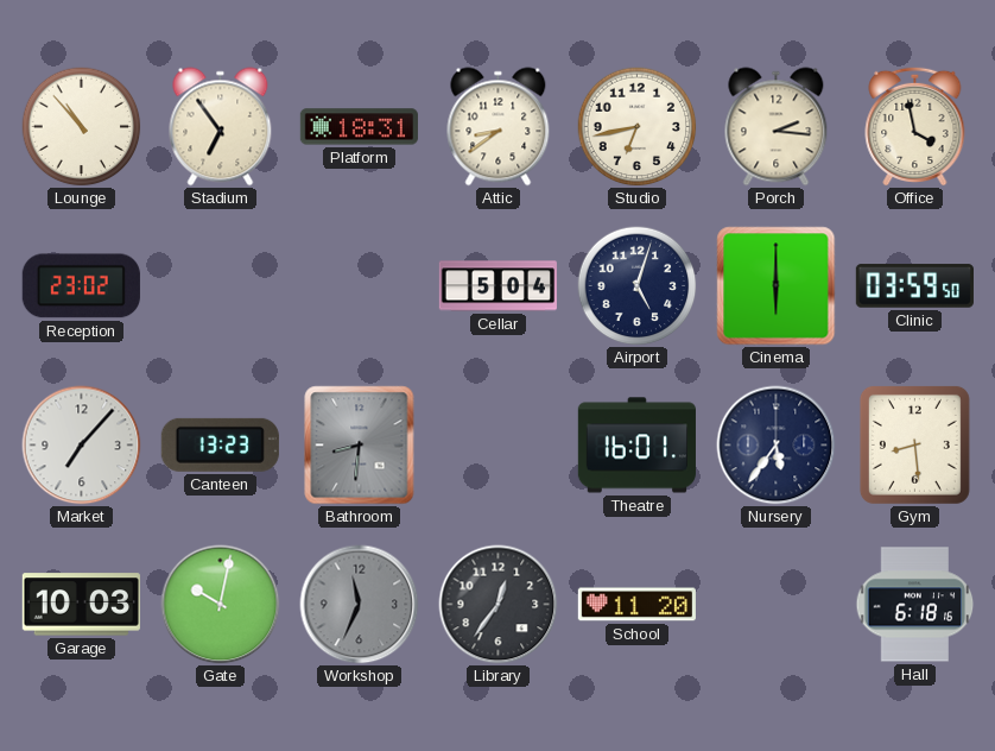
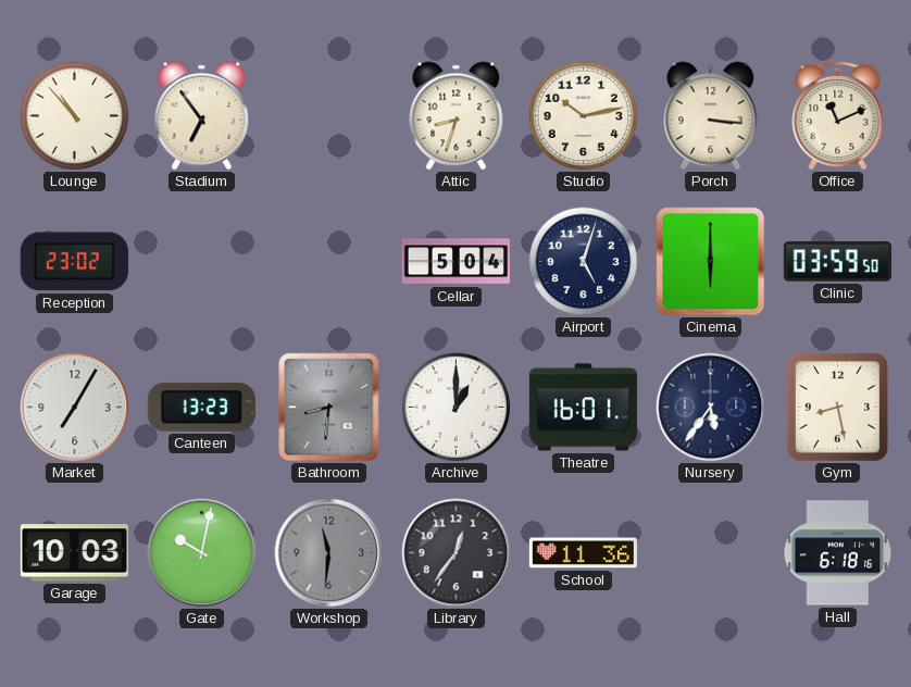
Platform: 18:31 -> none
Attic: 8:39 -> 8:33
Studio: 6:43 -> 10:13
Porch: 2:16 -> 3:16
Office: 3:58 -> 11:11
Market: 7:07 -> 7:05
Archive: none -> 1:00
Gym: 8:29 -> 8:28
Workshop: 11:34 -> 11:31
School: 11:20 -> 11:36
